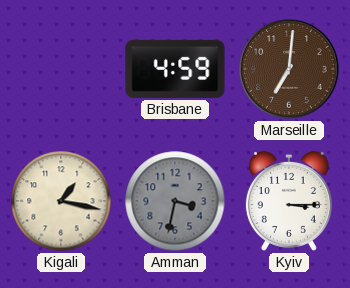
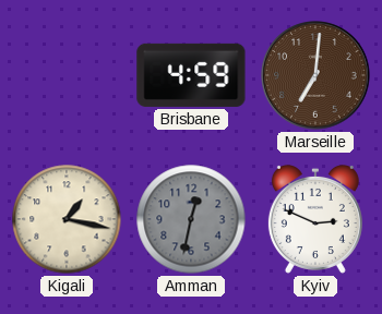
Amman: 3:32 -> 12:32
Kyiv: 3:15 -> 2:49
